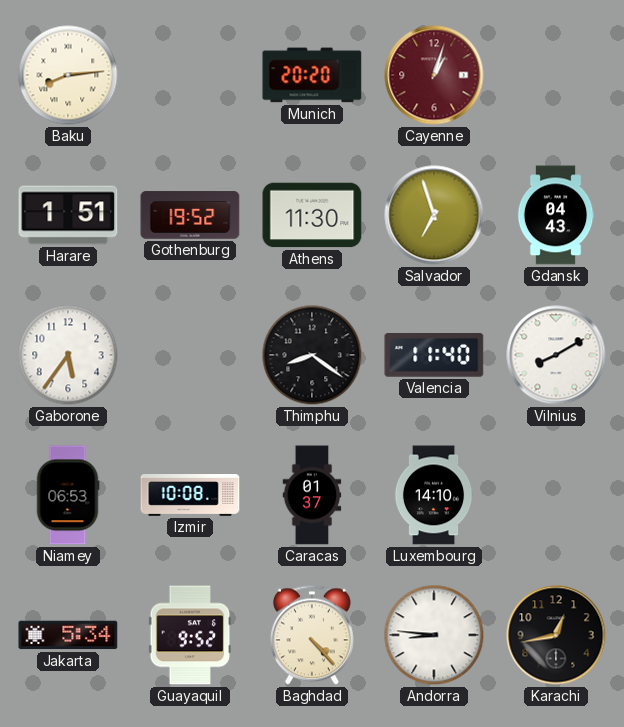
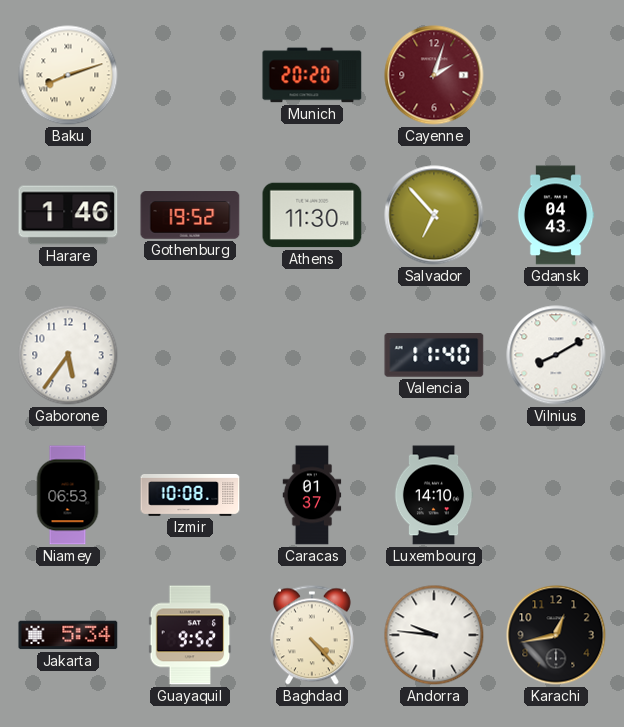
Baku: 8:14 -> 8:12
Cayenne: 1:03 -> 2:03
Harare: 1:51 -> 1:46
Salvador: 6:57 -> 6:53
Thimphu: 8:21 -> none
Andorra: 8:46 -> 9:46
